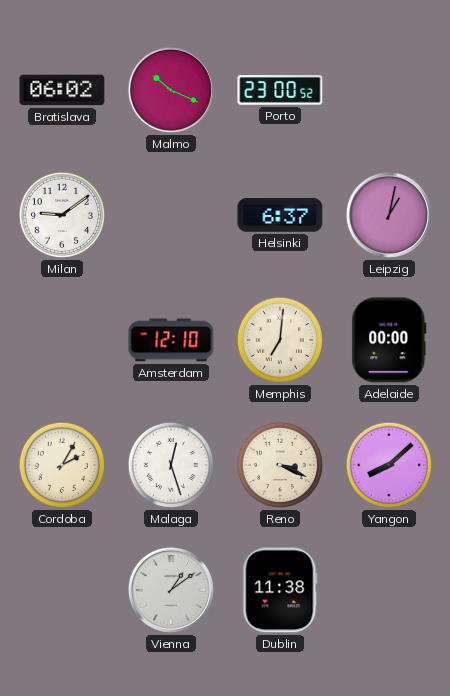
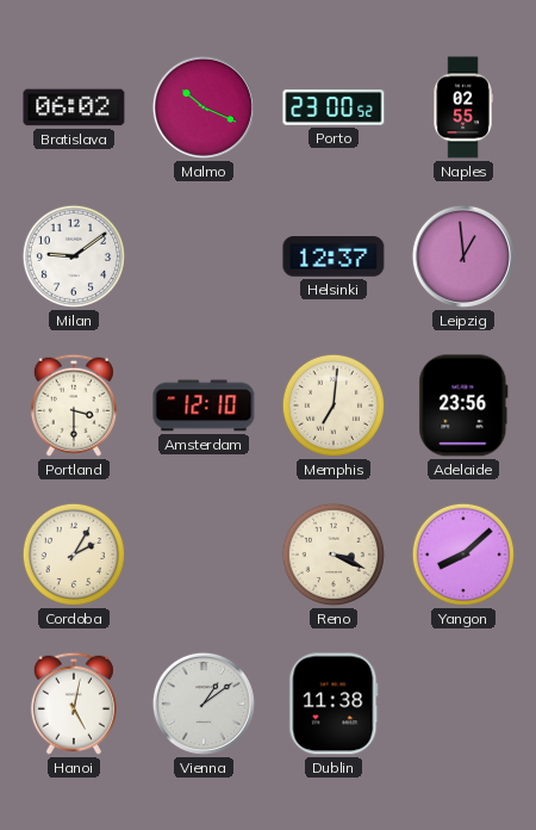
Naples: none -> 02:55
Helsinki: 6:37 -> 12:37
Leipzig: 1:02 -> 12:59
Portland: none -> 3:30
Adelaide: 00:00 -> 23:56
Malaga: 12:27 -> none
Hanoi: none -> 5:02
